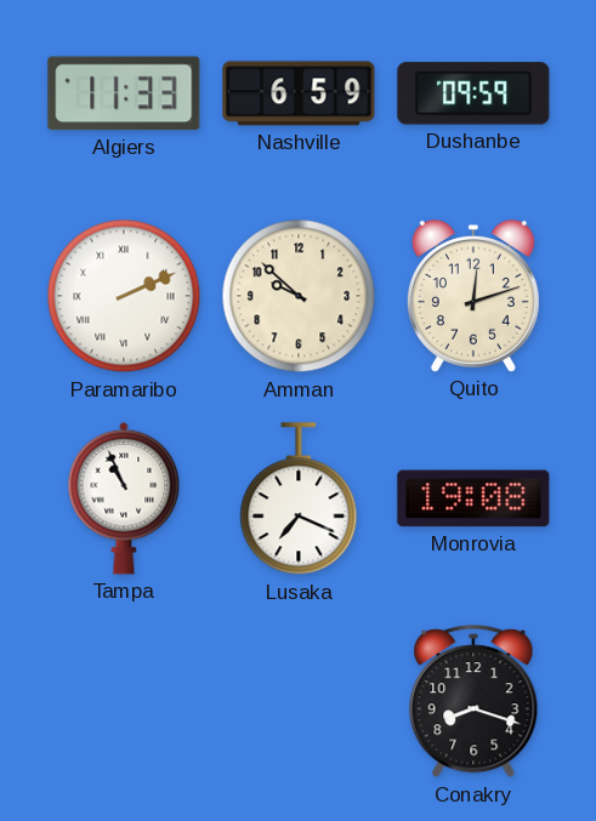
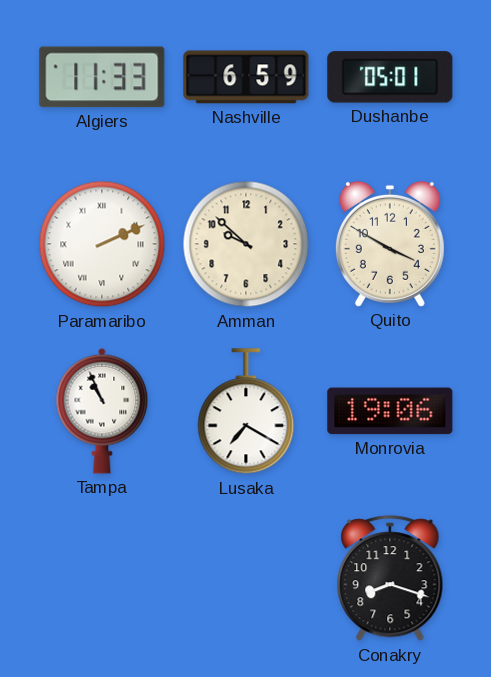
Dushanbe: 09:59 -> 05:01
Quito: 12:12 -> 3:50
Lusaka: 7:19 -> 7:20
Monrovia: 19:08 -> 19:06
